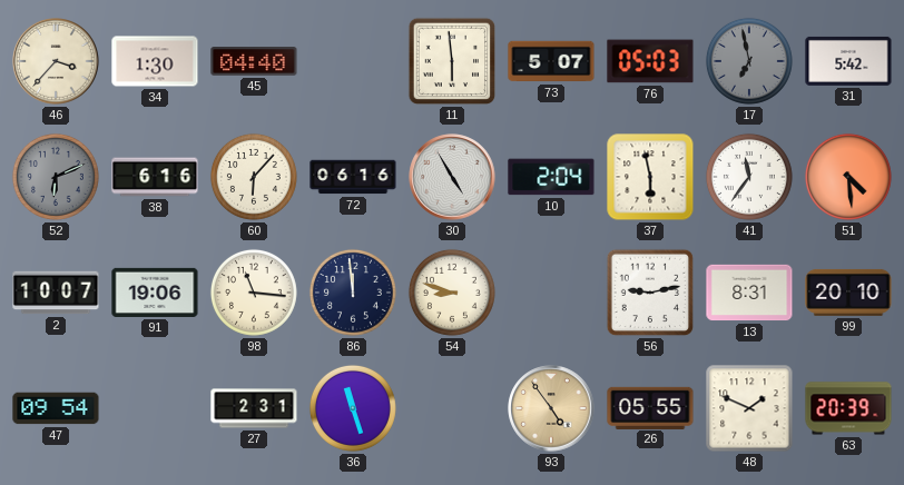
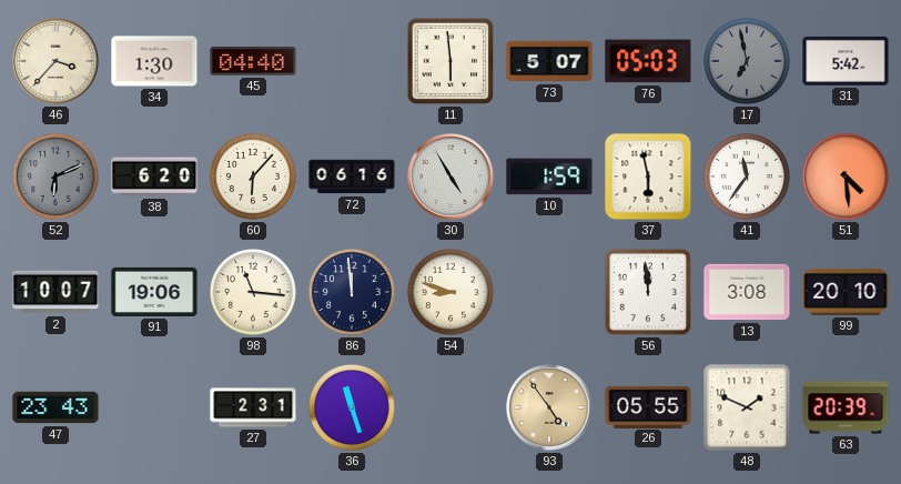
38: 6:16 -> 6:20
10: 2:04 -> 1:59
56: 9:13 -> 11:59
13: 8:31 -> 3:08
47: 09:54 -> 23:43
